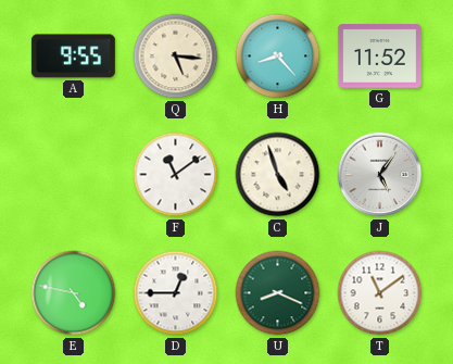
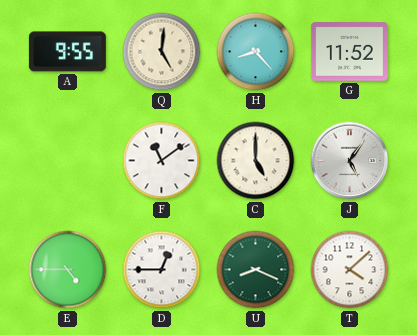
Q: 5:16 -> 5:01
C: 4:57 -> 5:00
E: 4:47 -> 4:45
T: 11:09 -> 4:08
